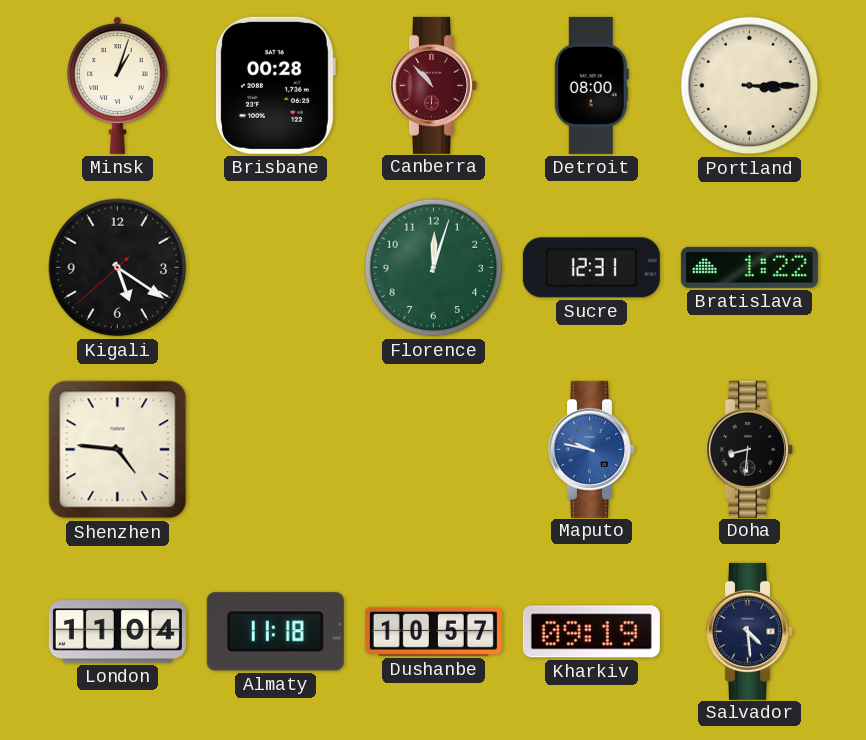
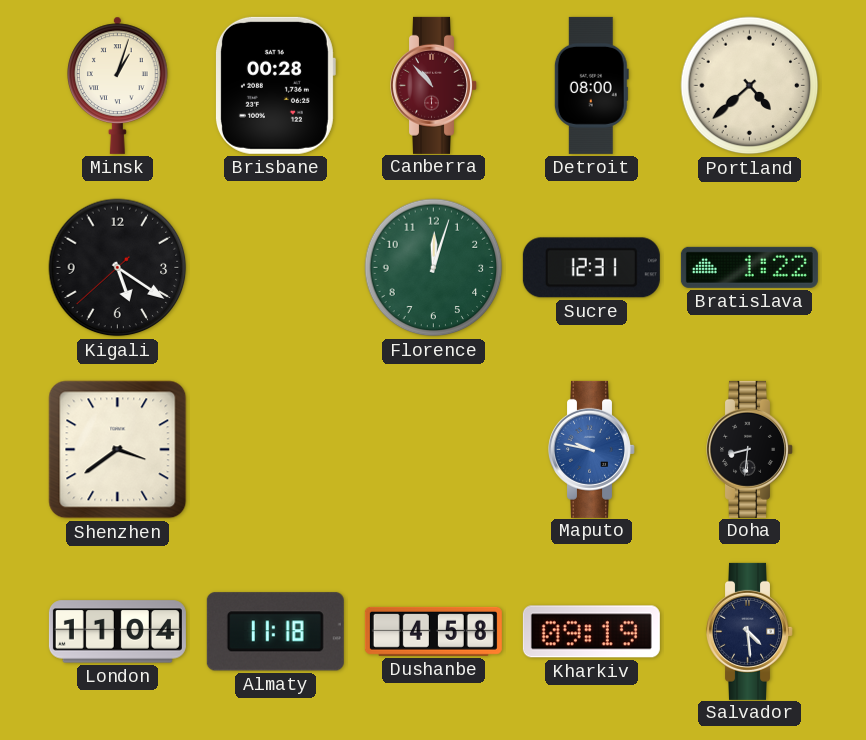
Portland: 3:15 -> 4:38
Shenzhen: 4:46 -> 3:39
Dushanbe: 10:57 -> 4:58
